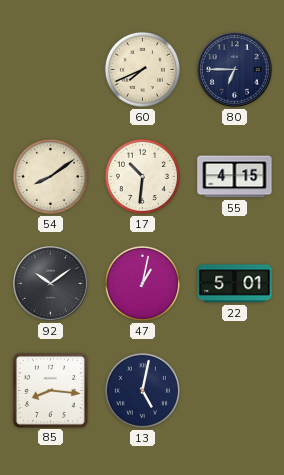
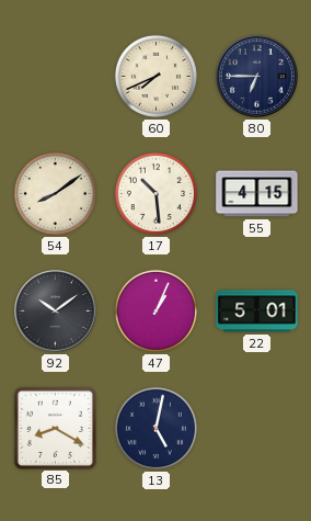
17: 10:31 -> 10:29
47: 1:02 -> 1:04
85: 8:16 -> 8:20
